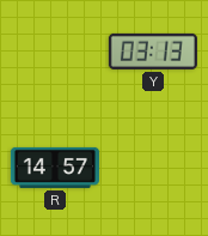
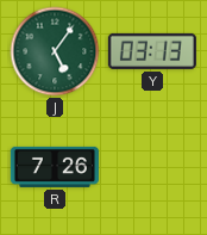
J: none -> 5:06
R: 14:57 -> 7:26
